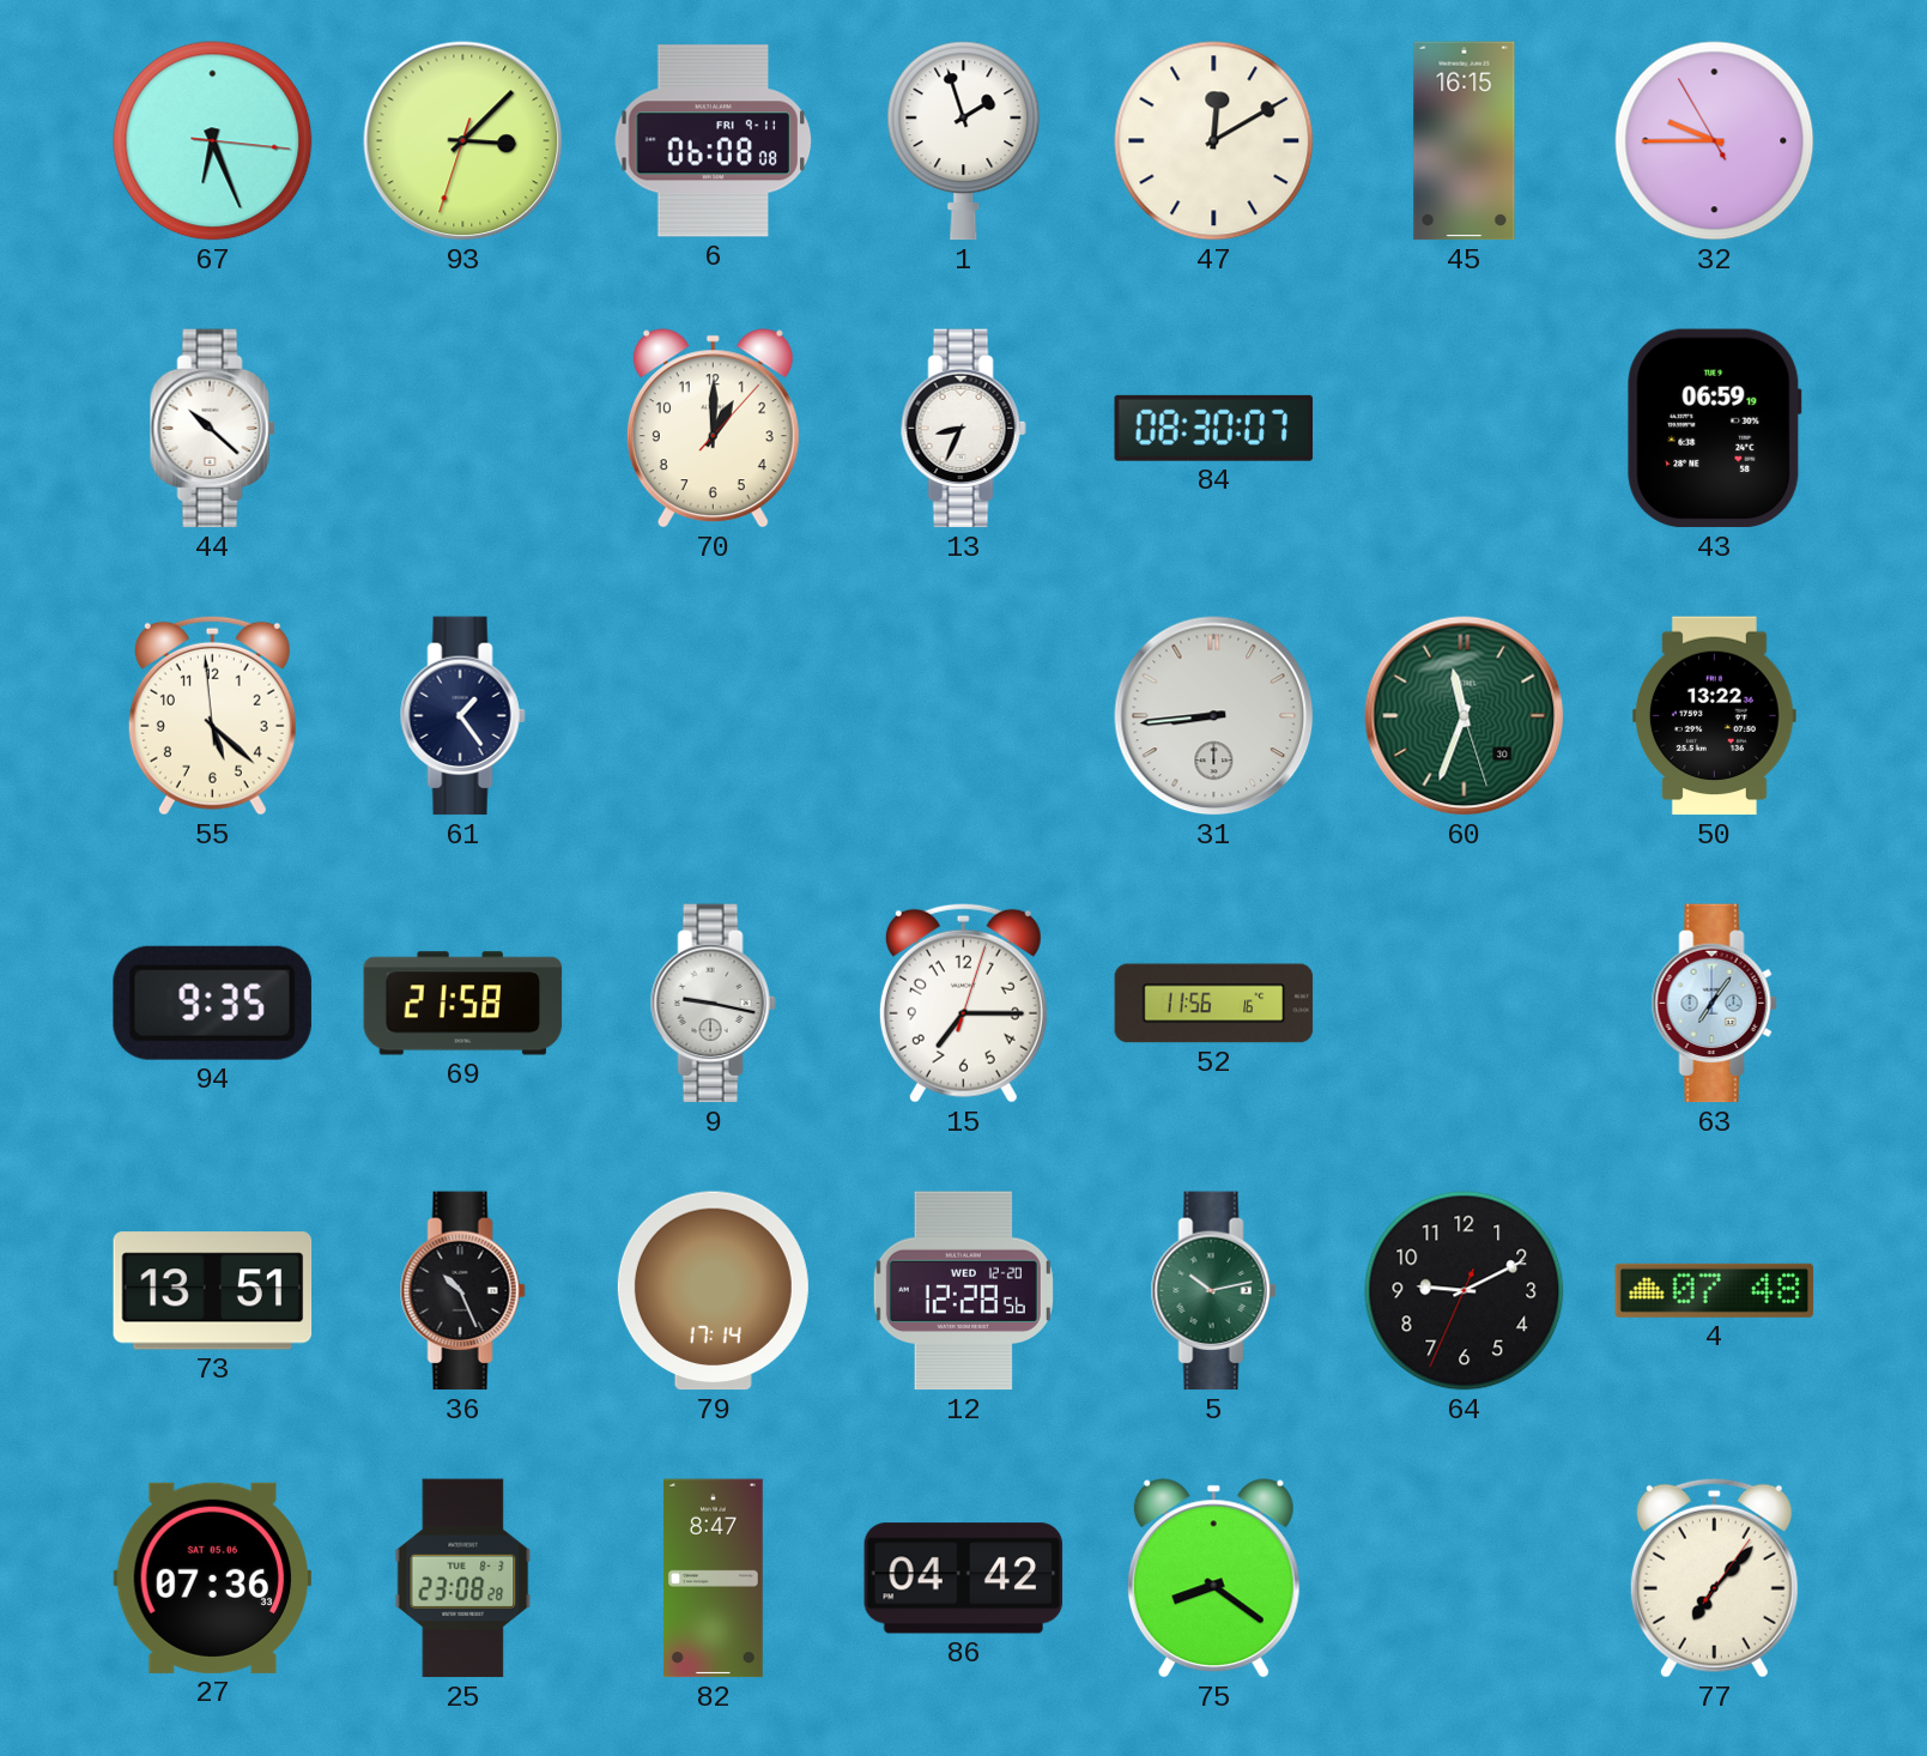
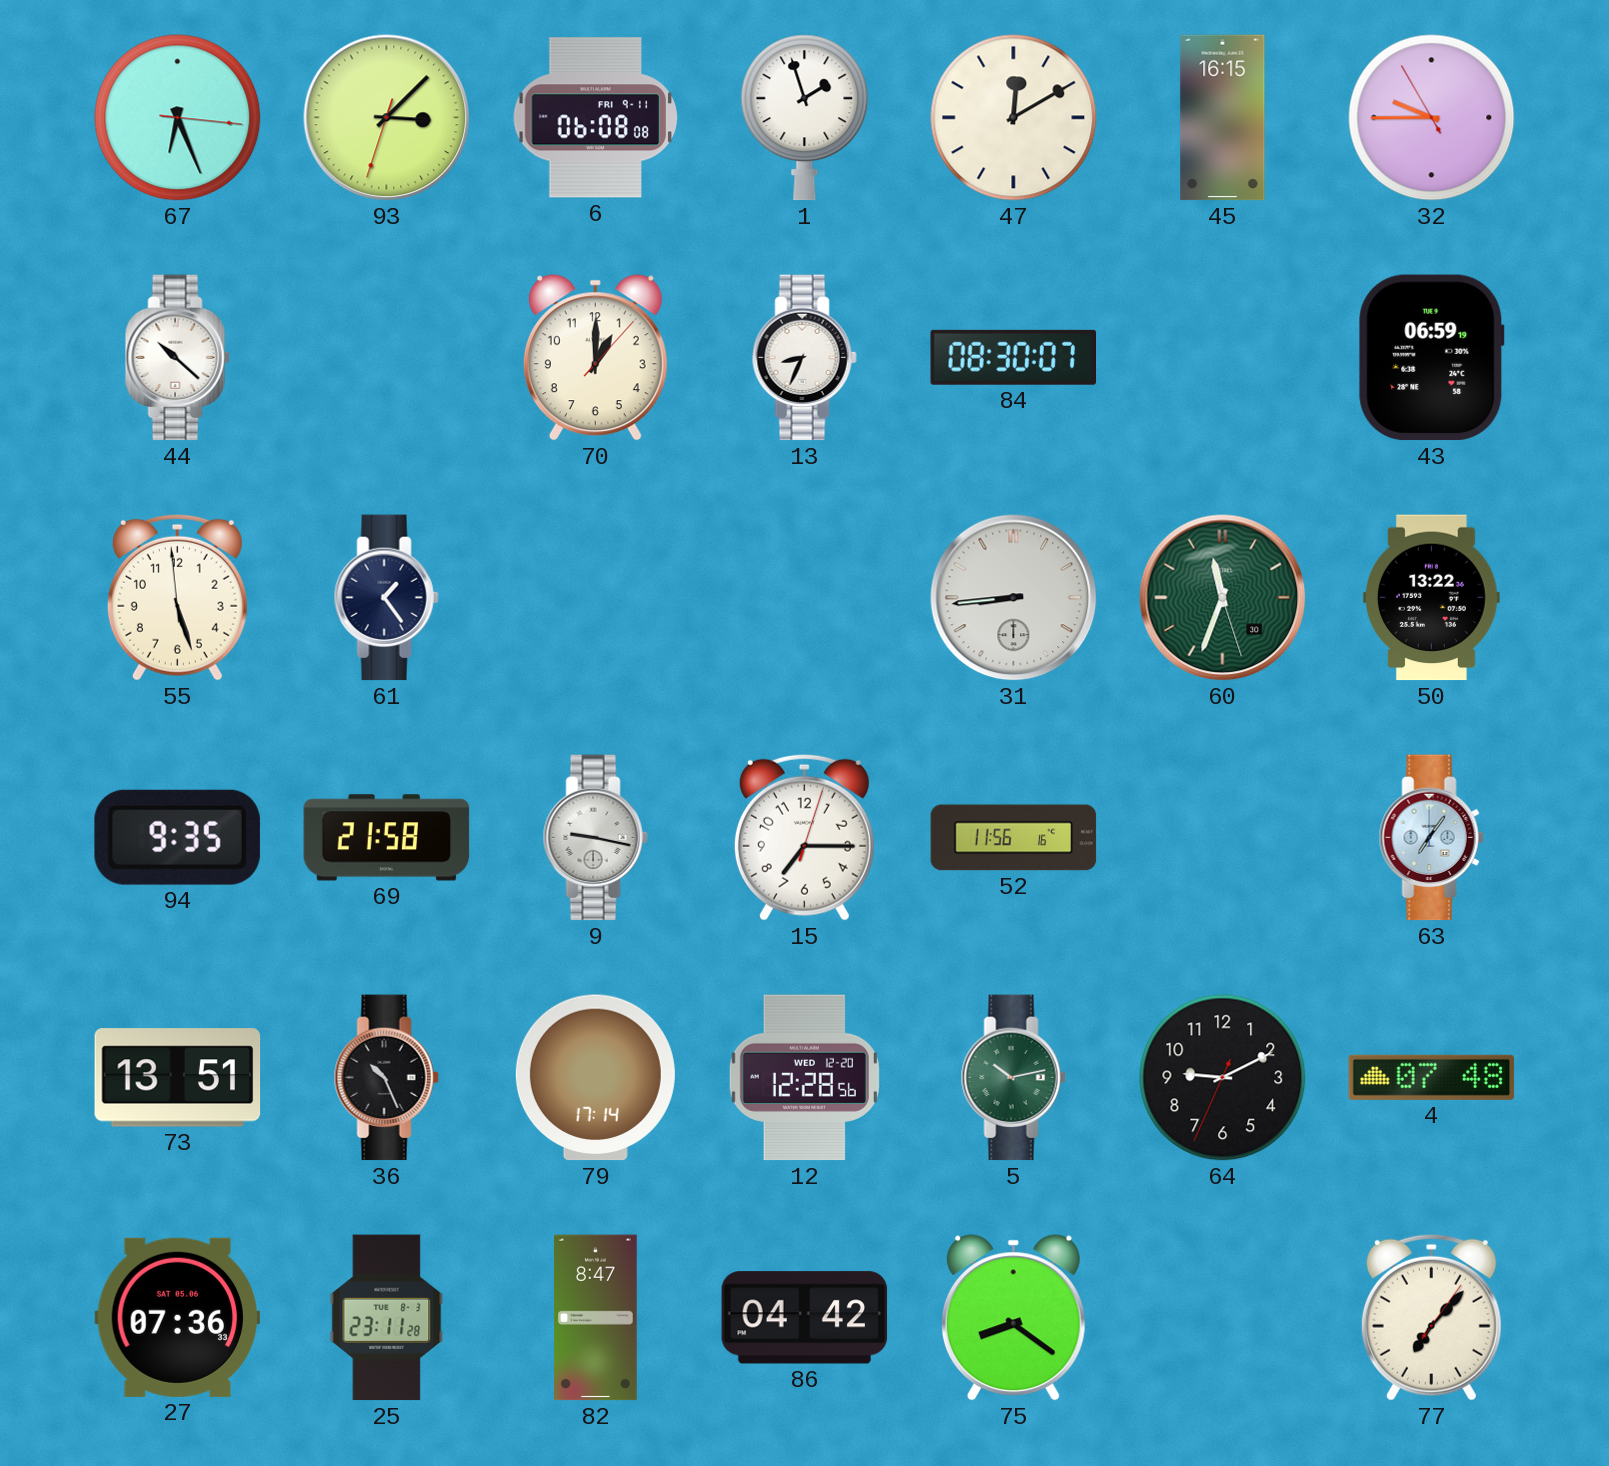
55: 5:21 -> 5:26
25: 23:08 -> 23:11
